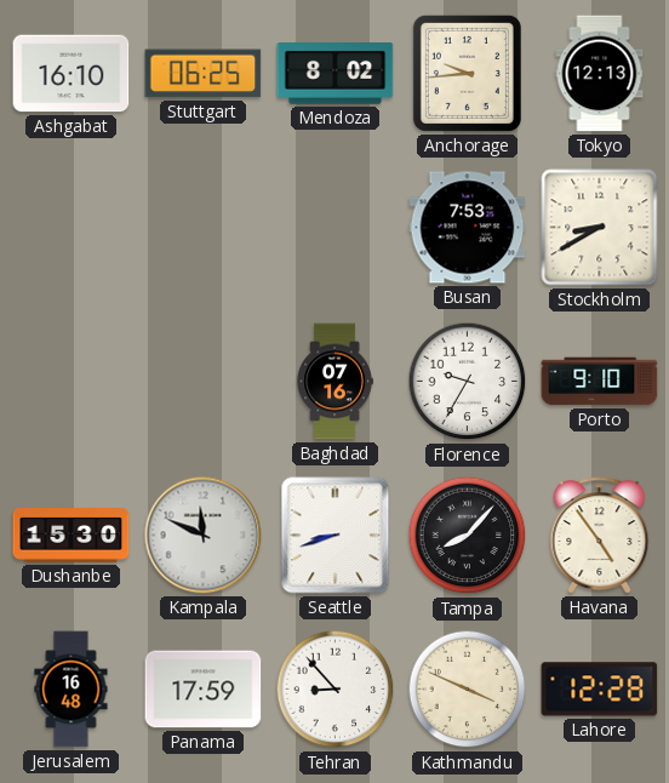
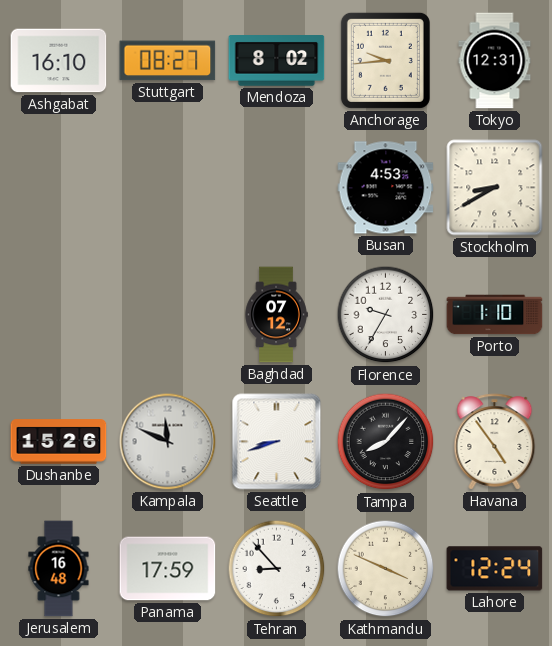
Stuttgart: 06:25 -> 08:27
Tokyo: 12:13 -> 12:31
Busan: 7:53 -> 4:53
Baghdad: 07:16 -> 07:12
Porto: 9:10 -> 1:10
Dushanbe: 15:30 -> 15:26
Lahore: 12:28 -> 12:24
